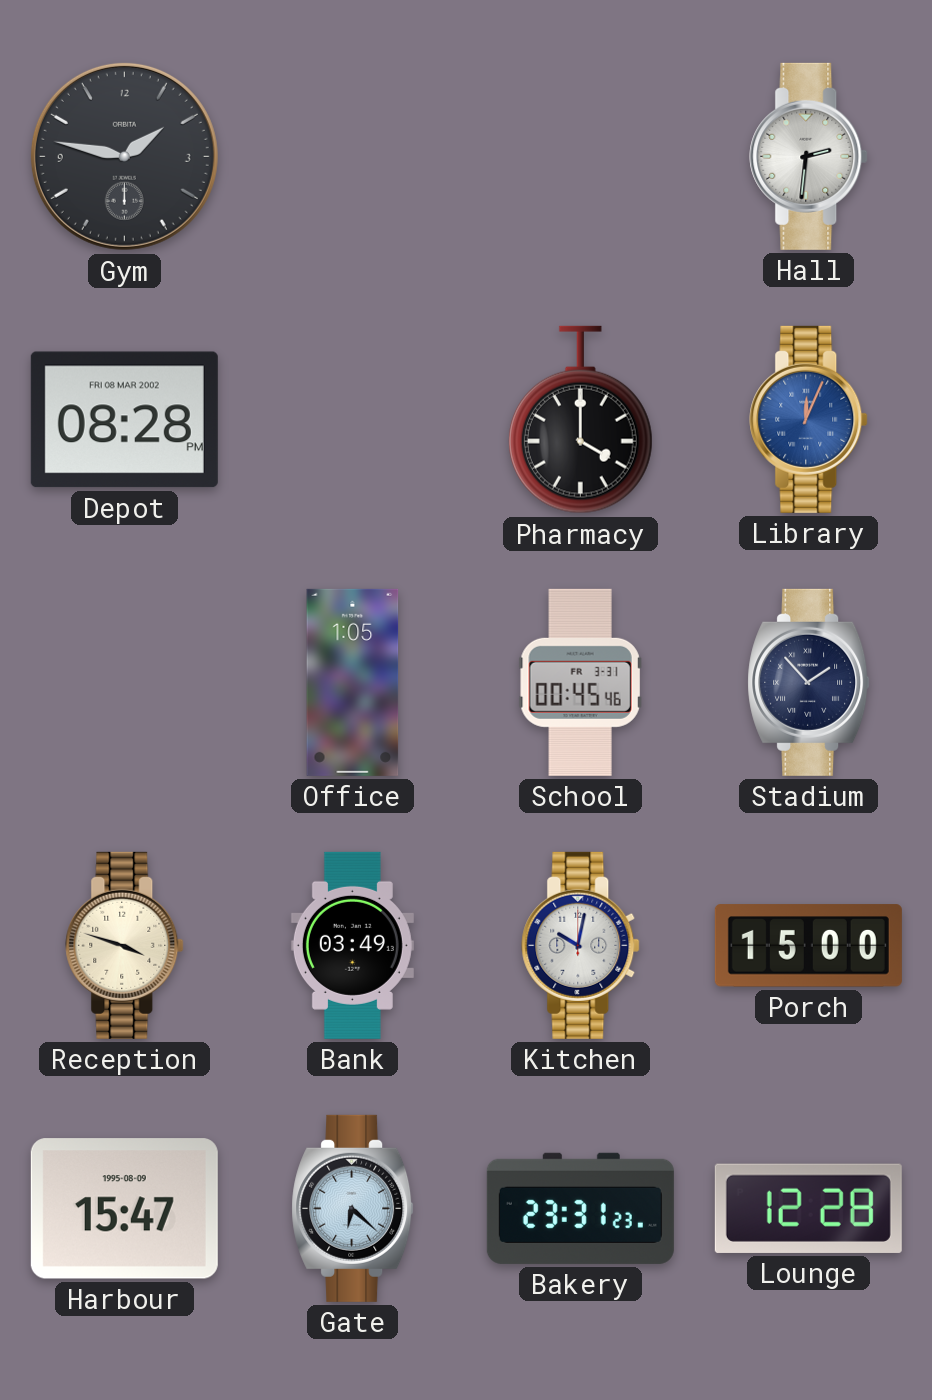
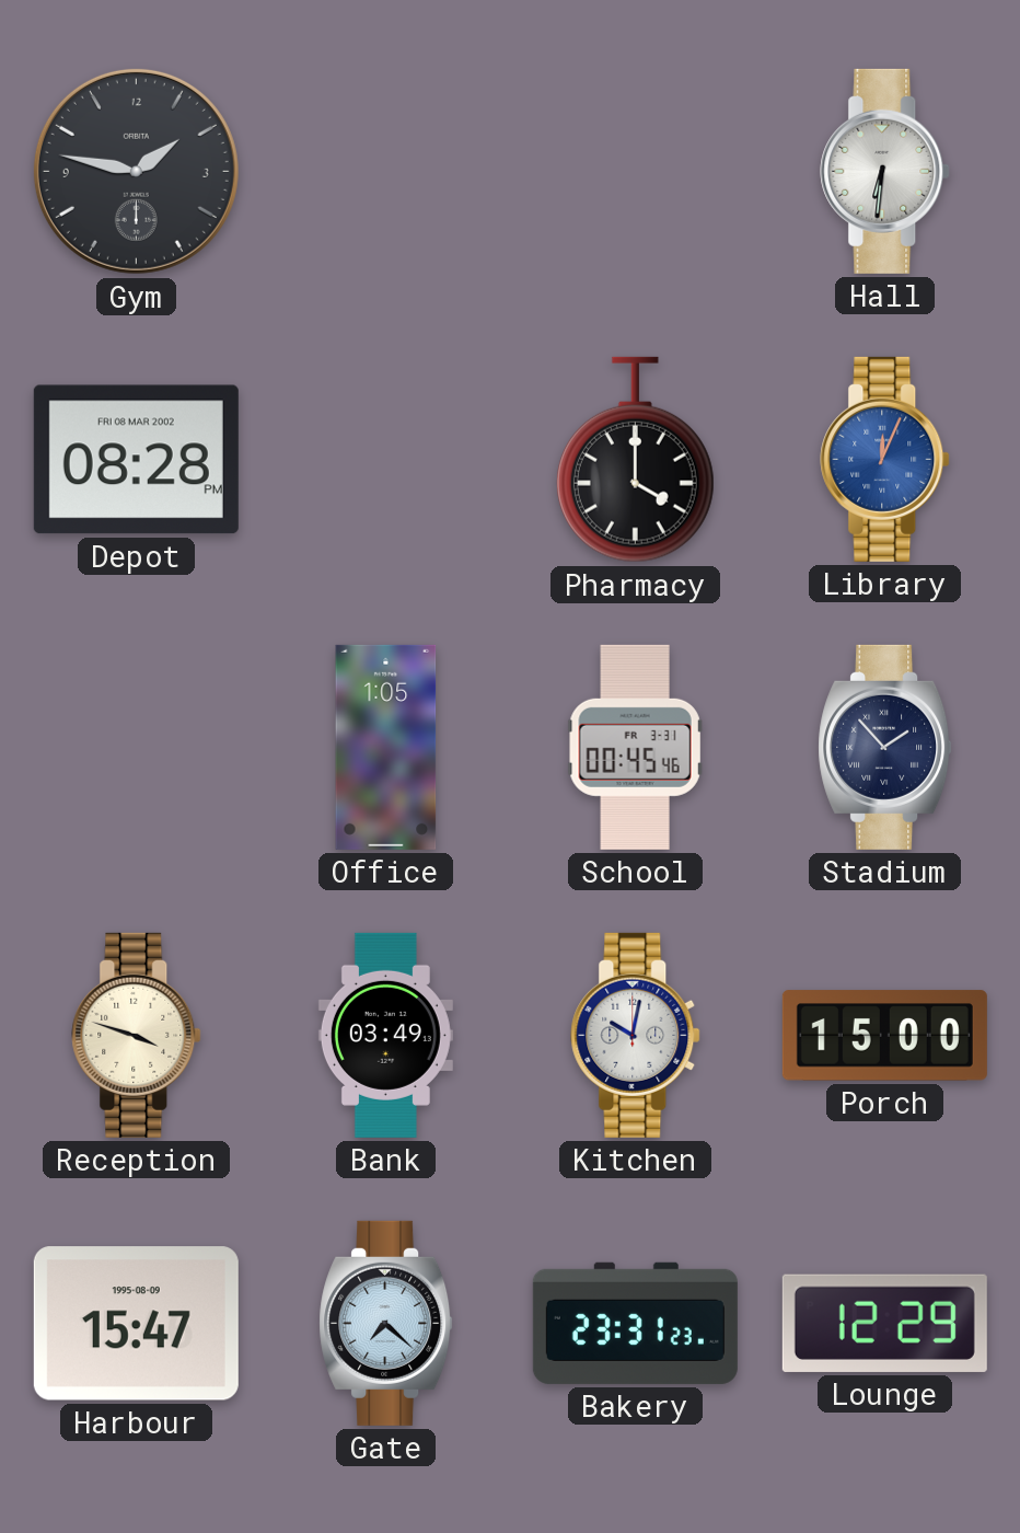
Hall: 2:31 -> 6:31
Gate: 6:22 -> 7:22
Lounge: 12:28 -> 12:29
